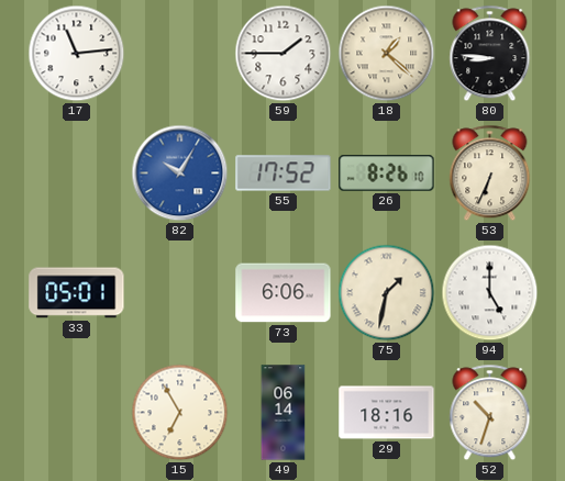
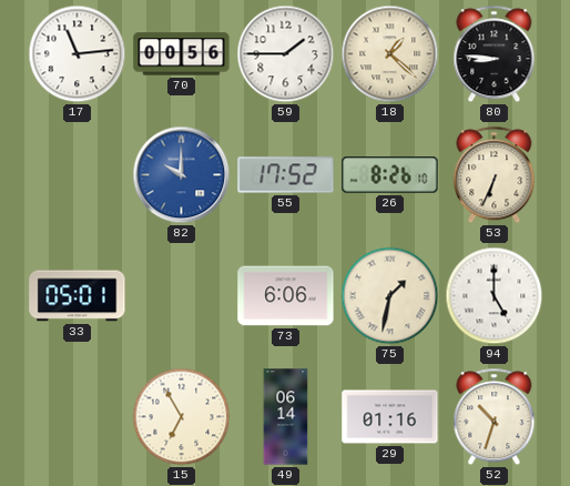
70: none -> 00:56
82: 10:05 -> 10:00
29: 18:16 -> 01:16
